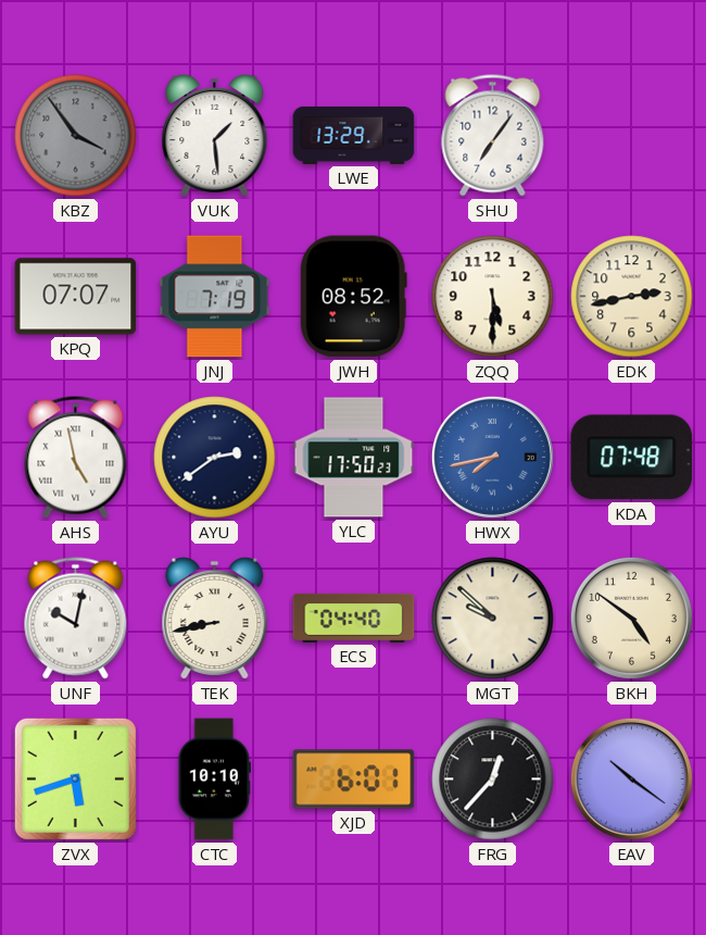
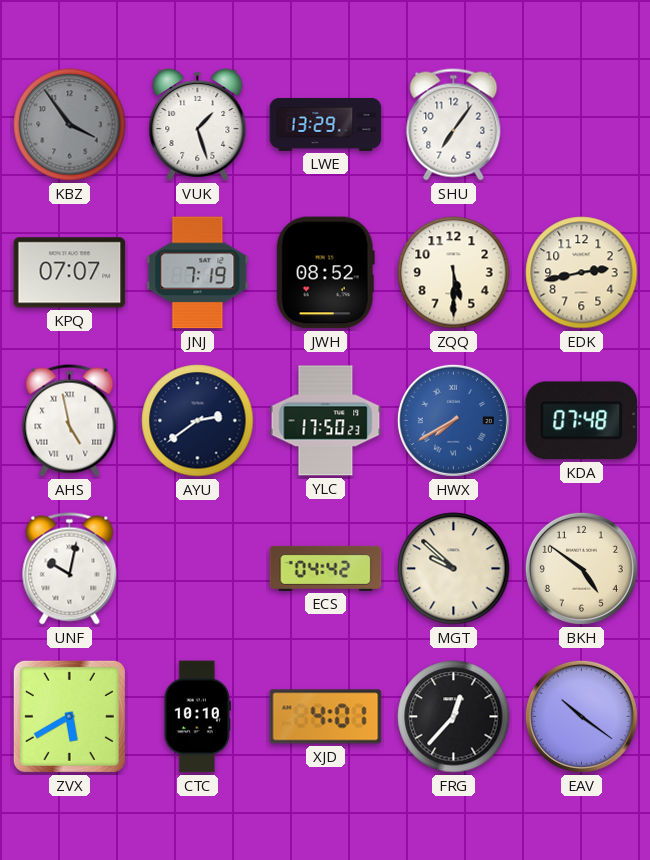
VUK: 1:29 -> 1:27
HWX: 7:43 -> 7:40
TEK: 8:43 -> none
ECS: 04:40 -> 04:42
ZVX: 5:42 -> 5:40
XJD: 6:01 -> 4:01
